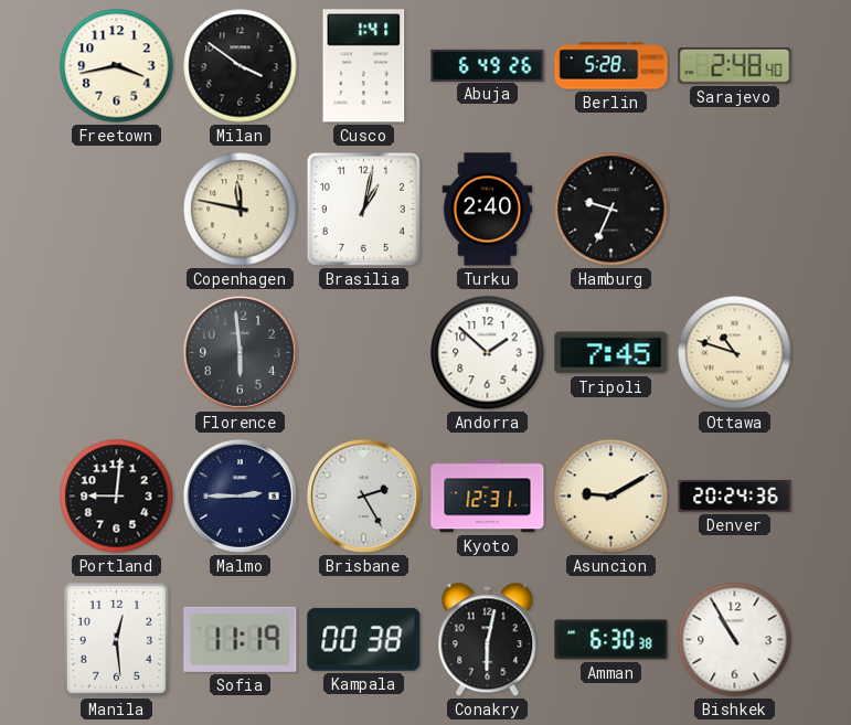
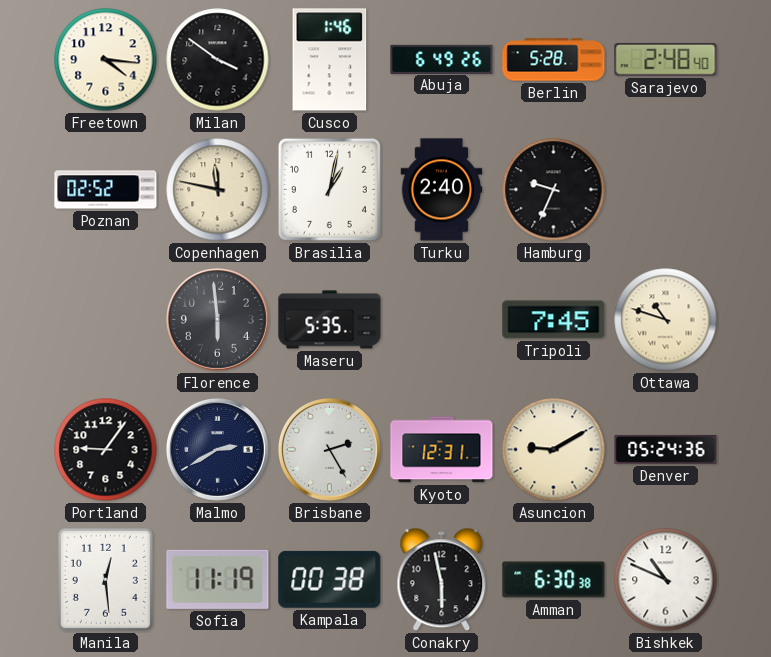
Freetown: 3:43 -> 4:16
Cusco: 1:41 -> 1:46
Poznan: none -> 02:52
Maseru: none -> 5:35
Andorra: 1:52 -> none
Portland: 9:01 -> 9:06
Malmo: 2:45 -> 2:40
Denver: 20:24 -> 05:24
Conakry: 6:02 -> 5:58
Bishkek: 10:55 -> 10:49
